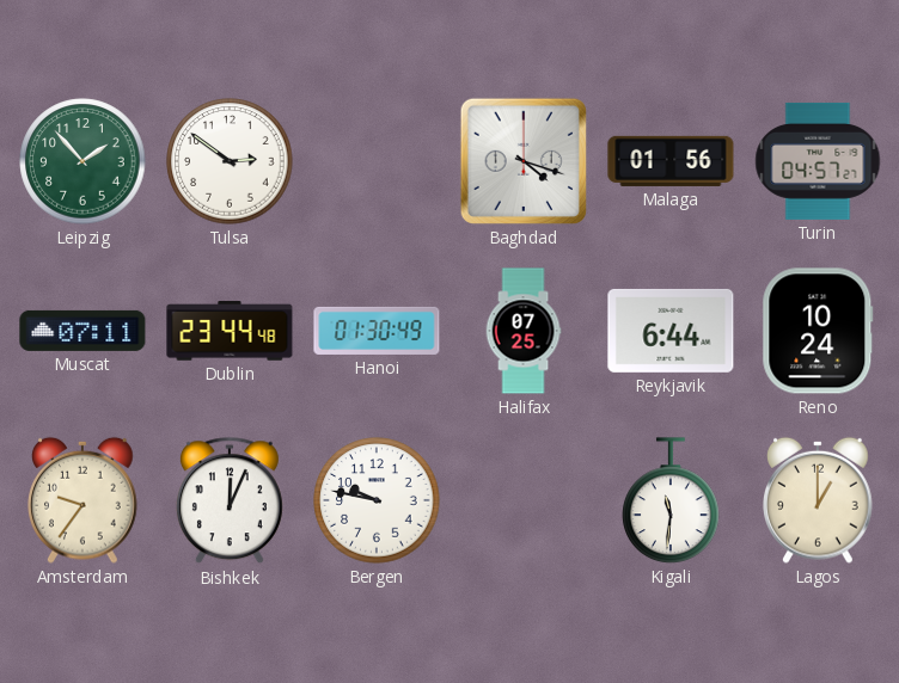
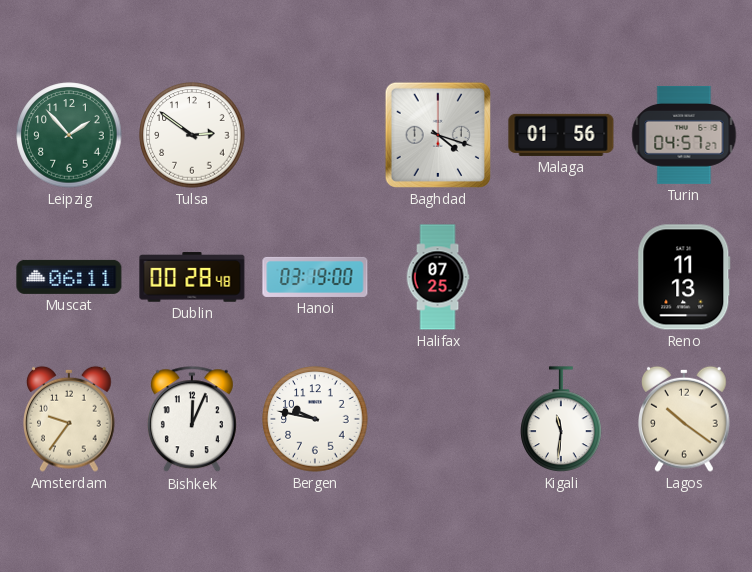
Muscat: 07:11 -> 06:11
Dublin: 23:44 -> 00:28
Hanoi: 01:30 -> 03:19
Reykjavik: 6:44 -> none
Reno: 10:24 -> 11:13
Lagos: 1:00 -> 10:21
